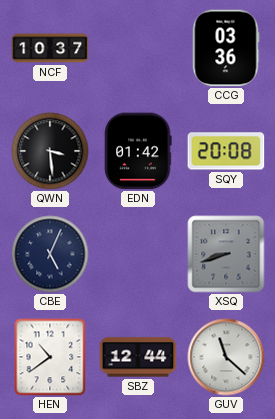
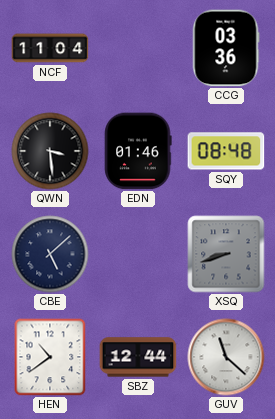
NCF: 10:37 -> 11:04
EDN: 01:42 -> 01:46
SQY: 20:08 -> 08:48
CBE: 5:04 -> 5:08
